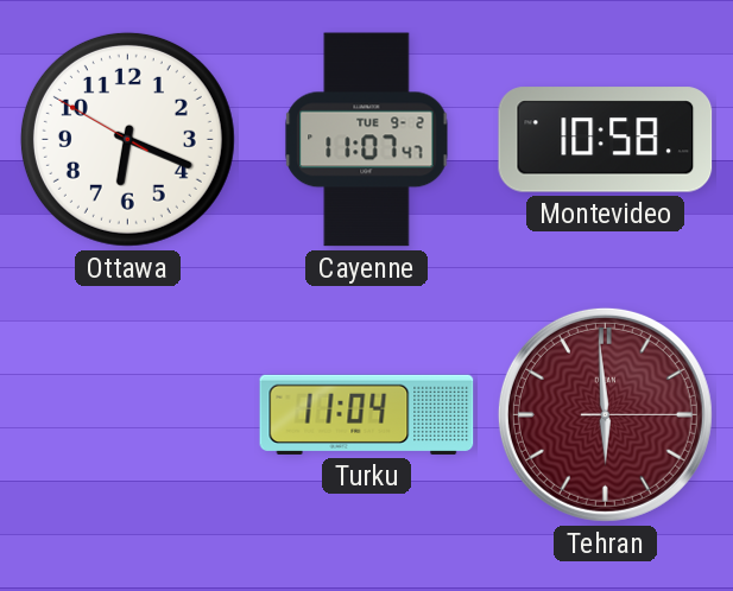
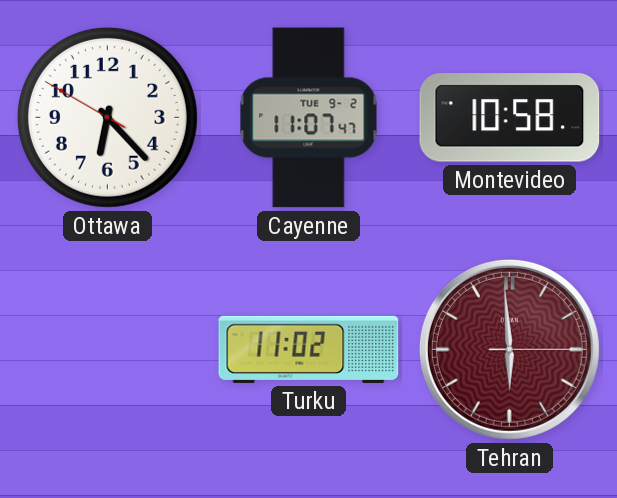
Ottawa: 6:18 -> 6:22
Turku: 11:04 -> 11:02
